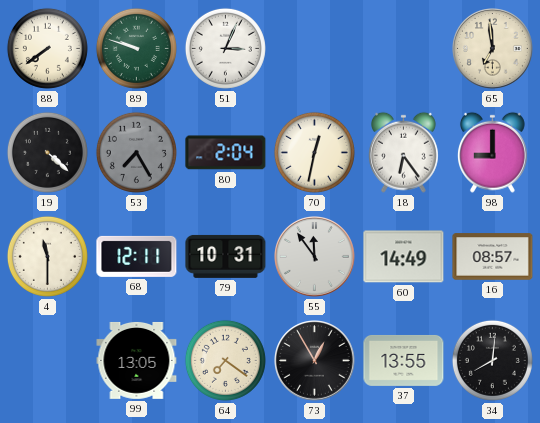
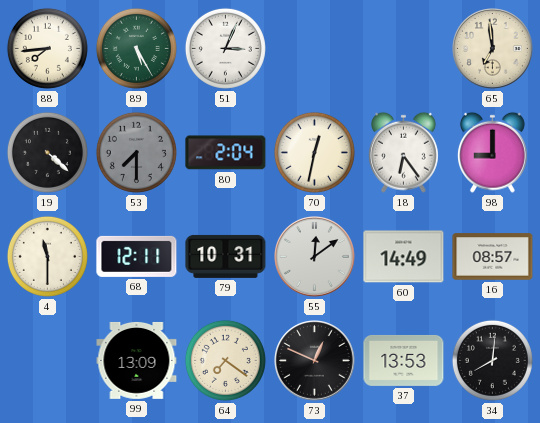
88: 7:39 -> 7:44
89: 9:48 -> 5:25
53: 7:25 -> 7:30
55: 11:54 -> 12:09
99: 13:05 -> 13:09
73: 12:55 -> 12:49
37: 13:55 -> 13:53
